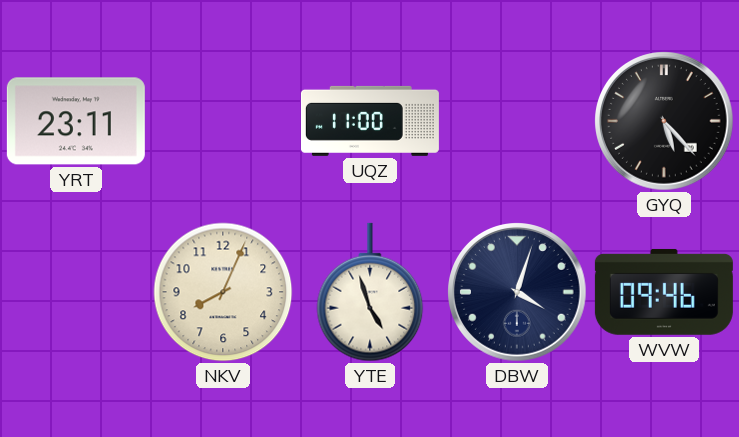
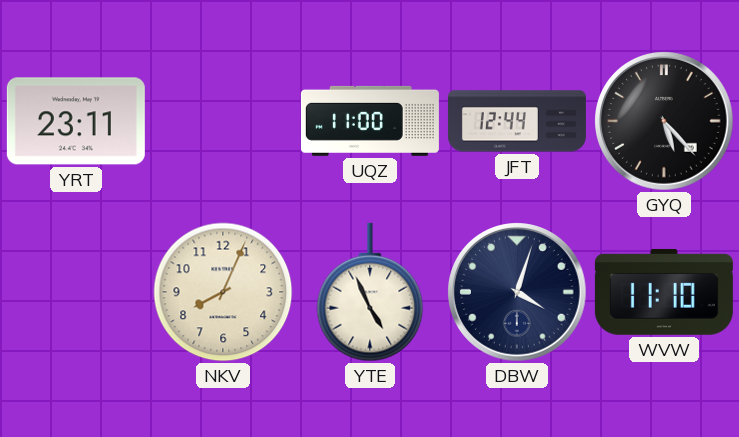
JFT: none -> 12:44
YTE: 4:57 -> 4:56
WVW: 09:46 -> 11:10
